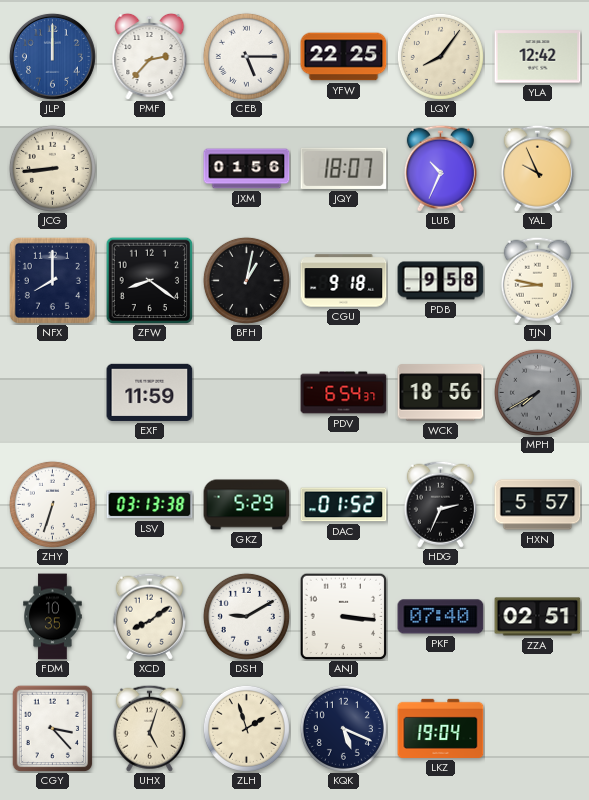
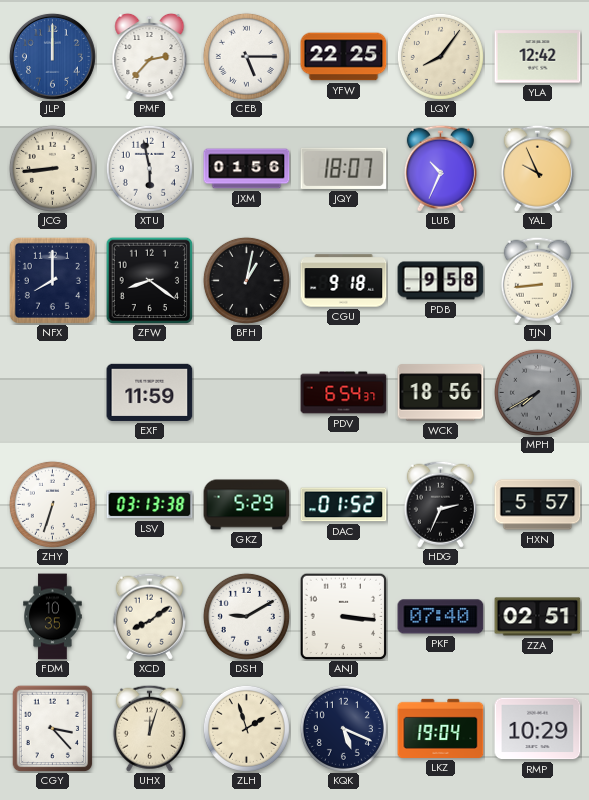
XTU: none -> 5:58
TJN: 8:47 -> 8:44
UHX: 5:03 -> 12:03
RMP: none -> 10:29
